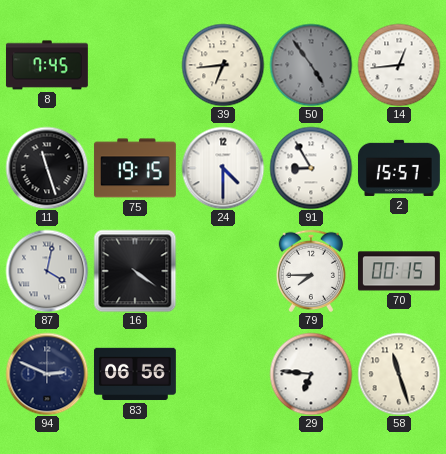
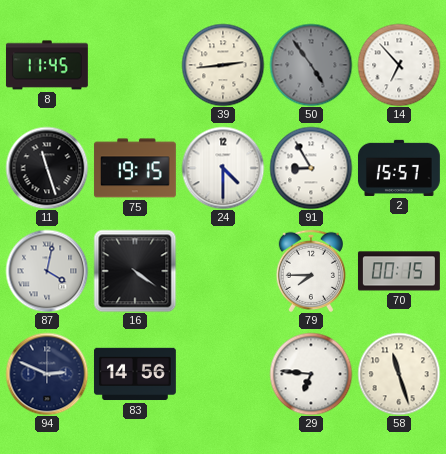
8: 7:45 -> 11:45
39: 6:44 -> 2:44
14: 12:44 -> 6:53
83: 06:56 -> 14:56
